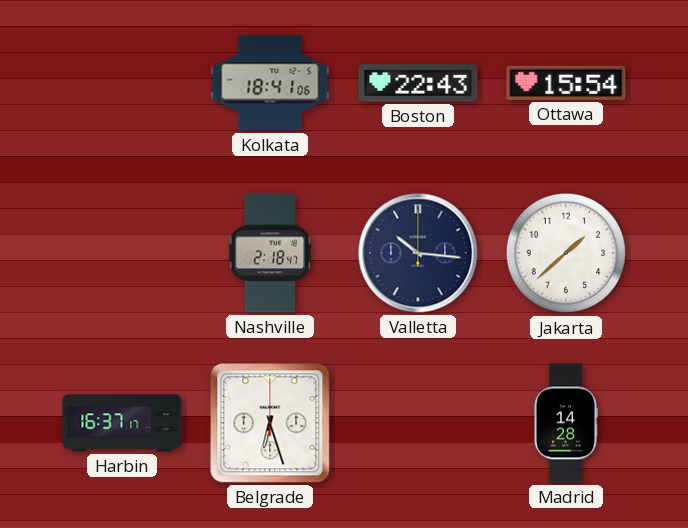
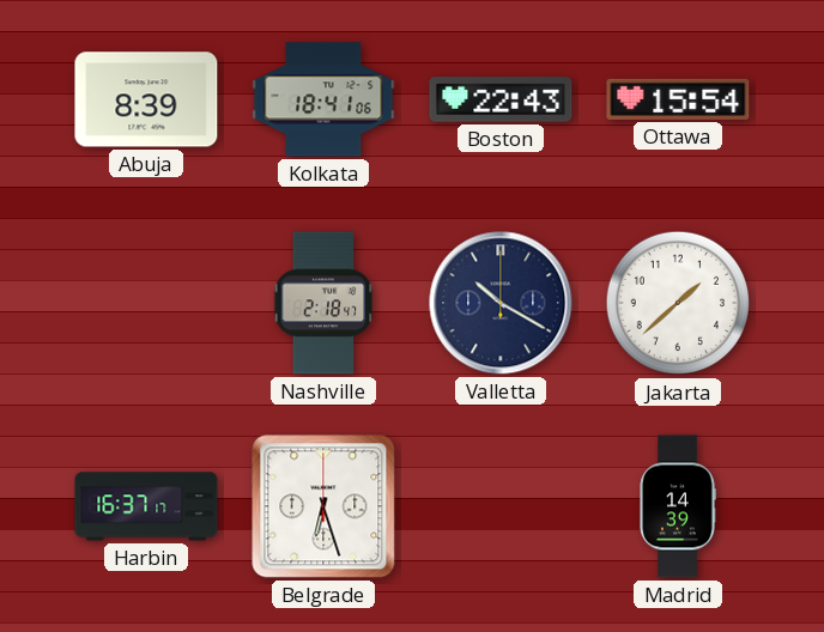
Abuja: none -> 8:39
Valletta: 10:16 -> 10:20
Madrid: 14:28 -> 14:39
